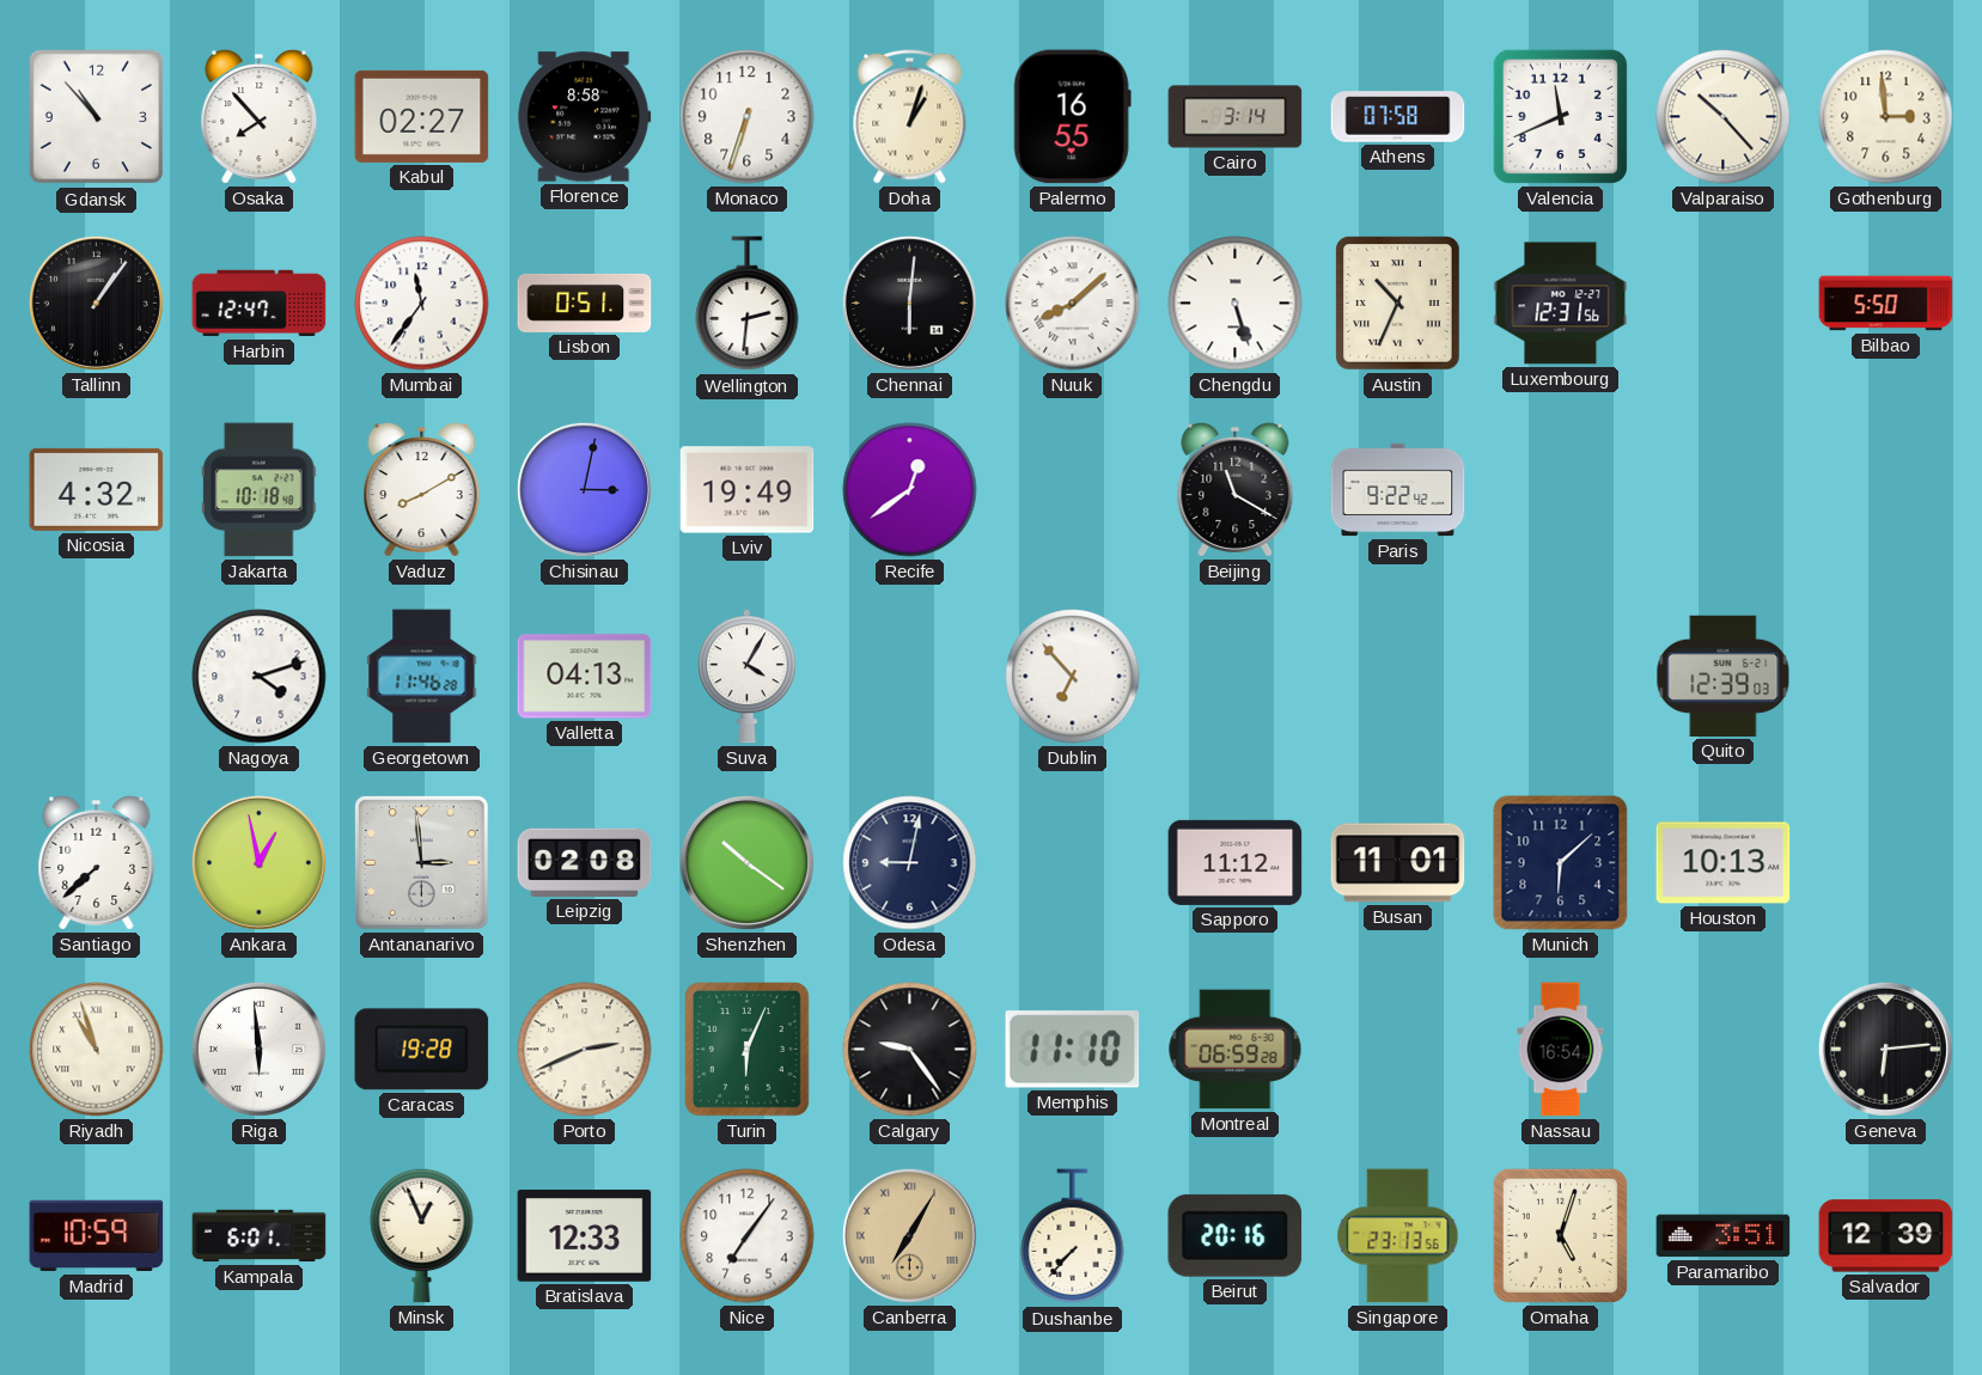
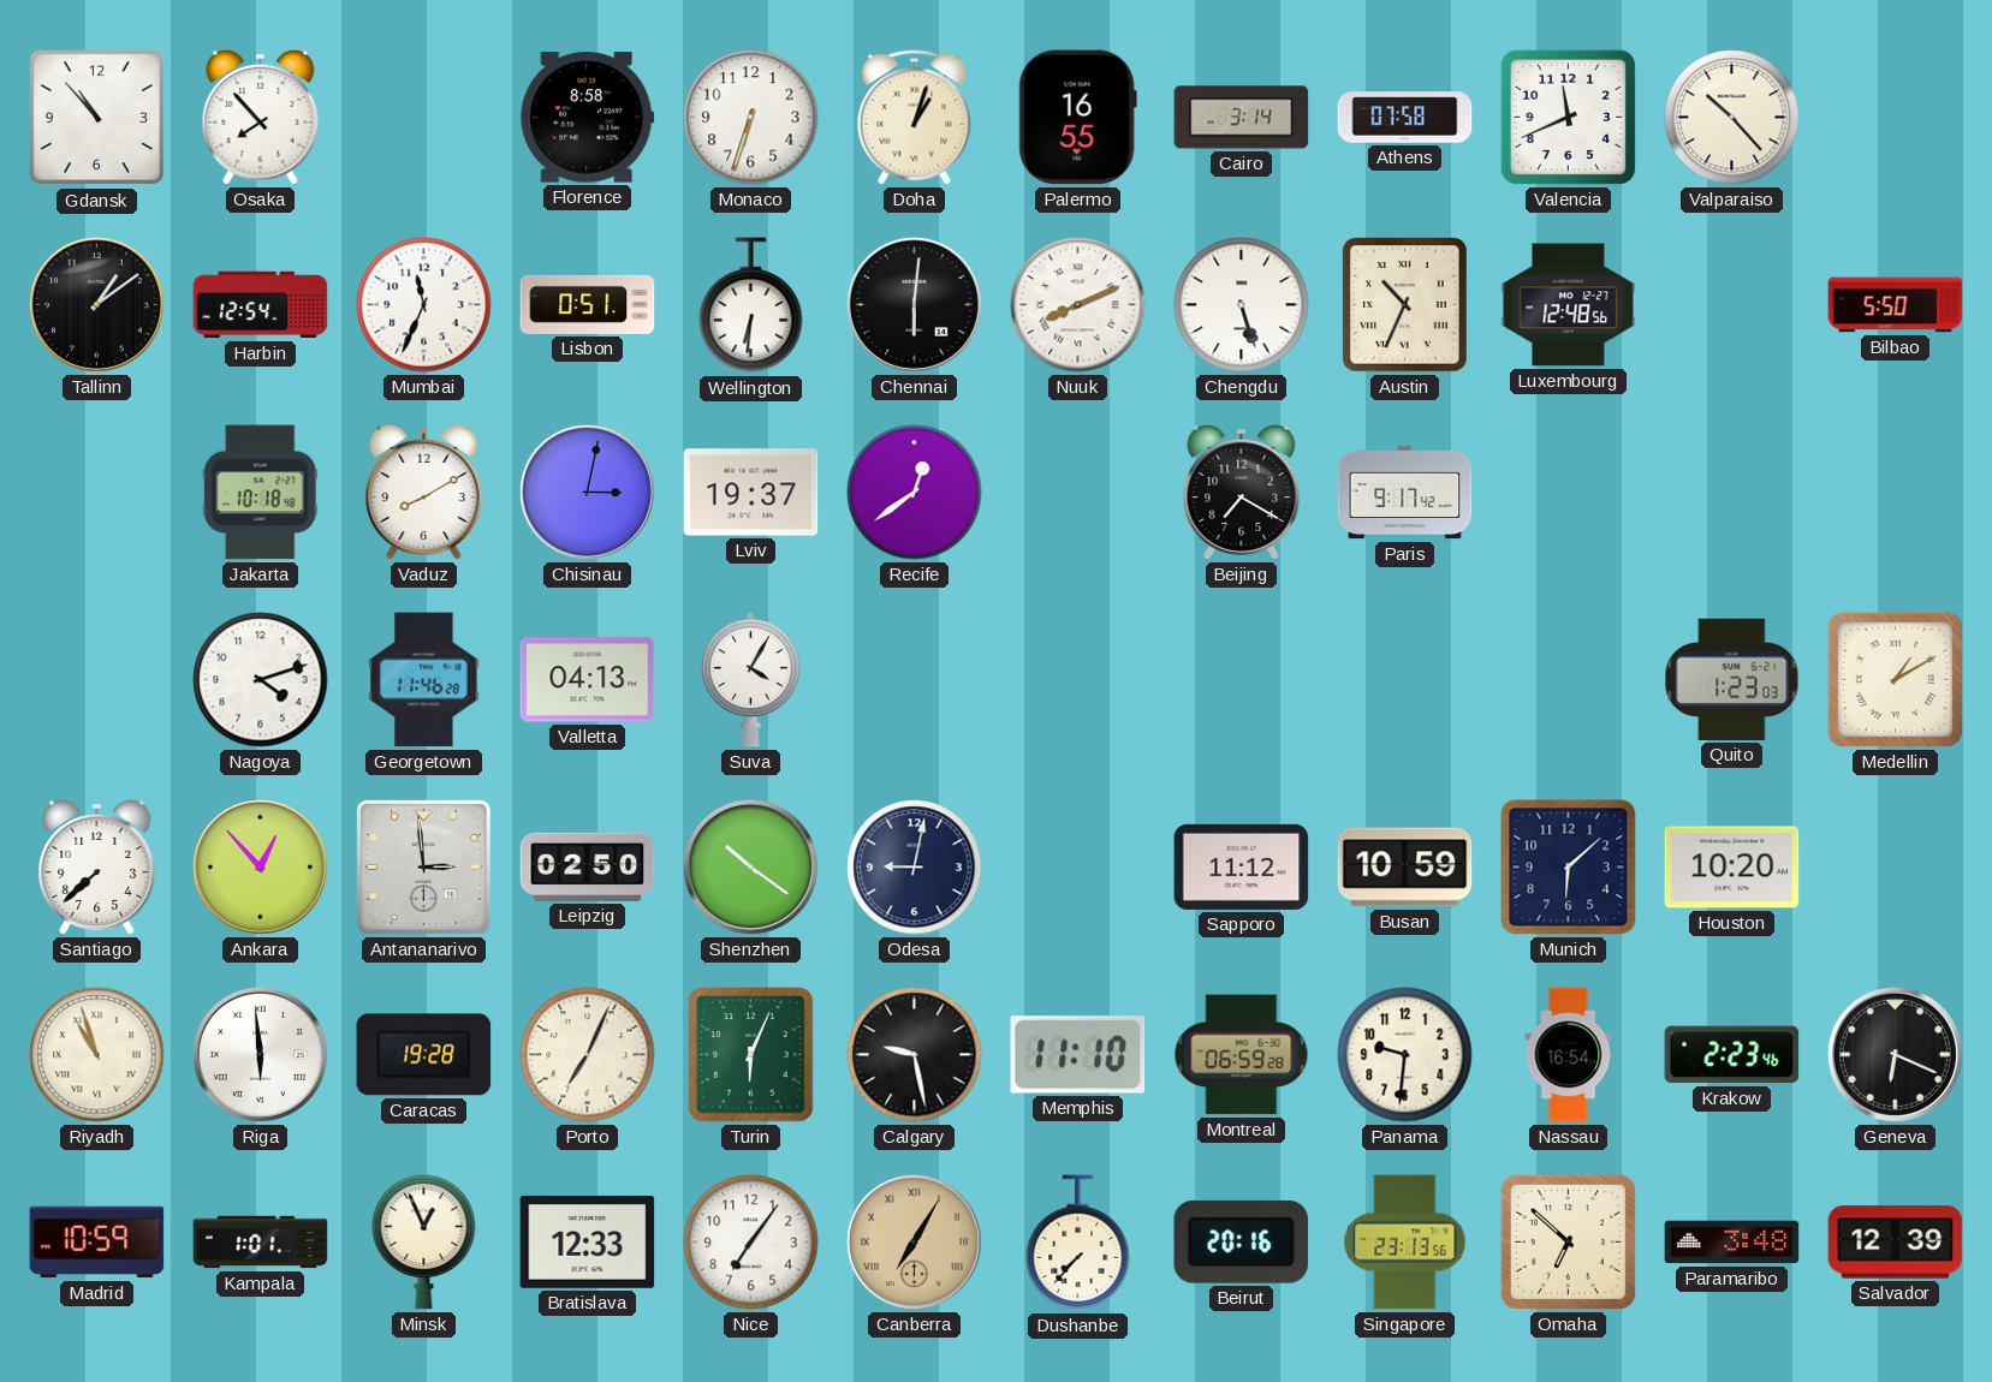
Kabul: 02:27 -> none
Gothenburg: 2:59 -> none
Tallinn: 1:06 -> 1:09
Harbin: 12:47 -> 12:54
Mumbai: 11:36 -> 11:34
Wellington: 2:31 -> 6:31
Nuuk: 8:08 -> 8:11
Luxembourg: 12:31 -> 12:48
Nicosia: 4:32 -> none
Lviv: 19:49 -> 19:37
Beijing: 11:20 -> 7:20
Paris: 9:22 -> 9:17
Dublin: 6:53 -> none
Quito: 12:39 -> 1:23
Medellin: none -> 1:10
Ankara: 12:58 -> 12:53
Leipzig: 02:08 -> 02:50
Busan: 11:01 -> 10:59
Houston: 10:13 -> 10:20
Porto: 2:41 -> 7:04
Calgary: 9:24 -> 9:28
Panama: none -> 9:31
Krakow: none -> 2:23
Geneva: 6:14 -> 6:19
Kampala: 6:01 -> 1:01
Omaha: 5:03 -> 6:52
Paramaribo: 3:51 -> 3:48
